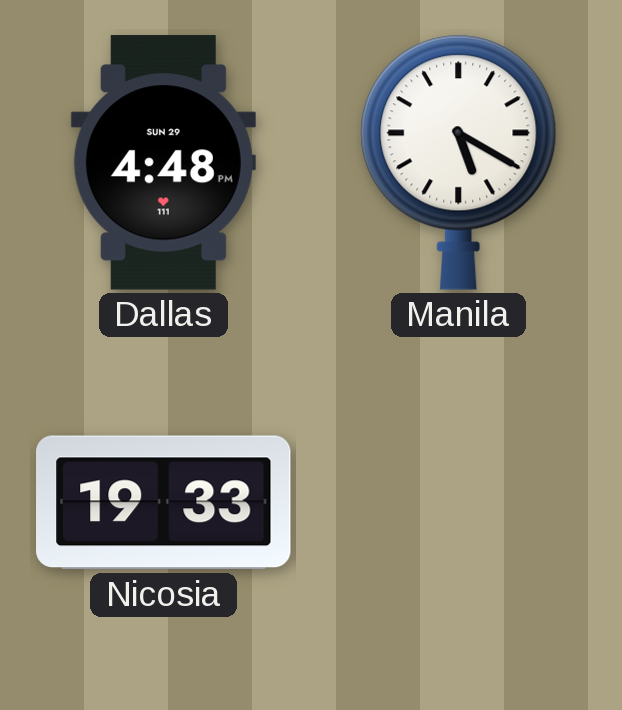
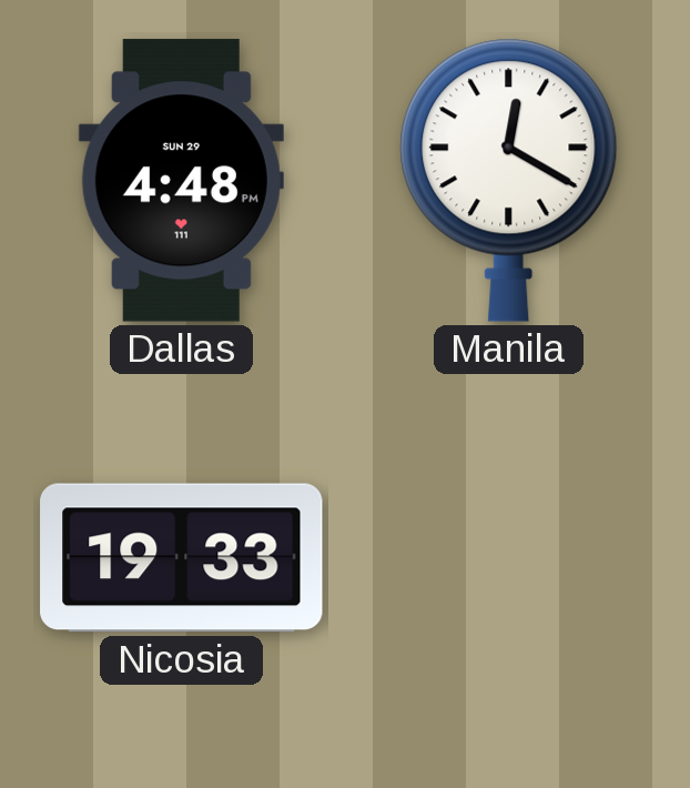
Manila: 5:20 -> 12:20
